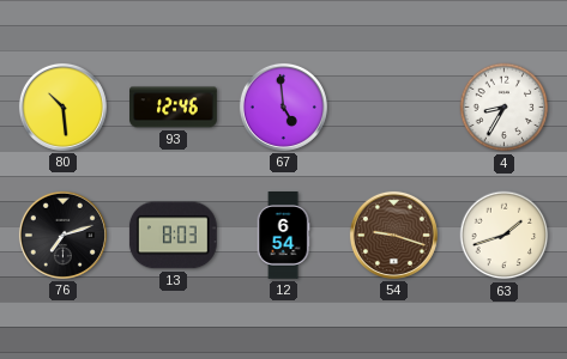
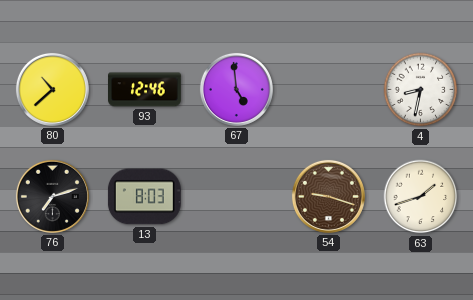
80: 10:29 -> 10:38
4: 8:35 -> 8:32
12: 6:54 -> none
